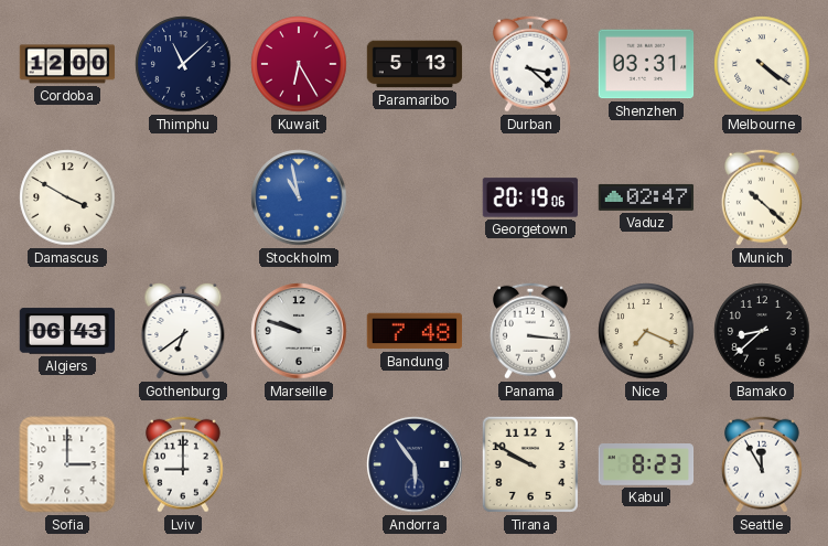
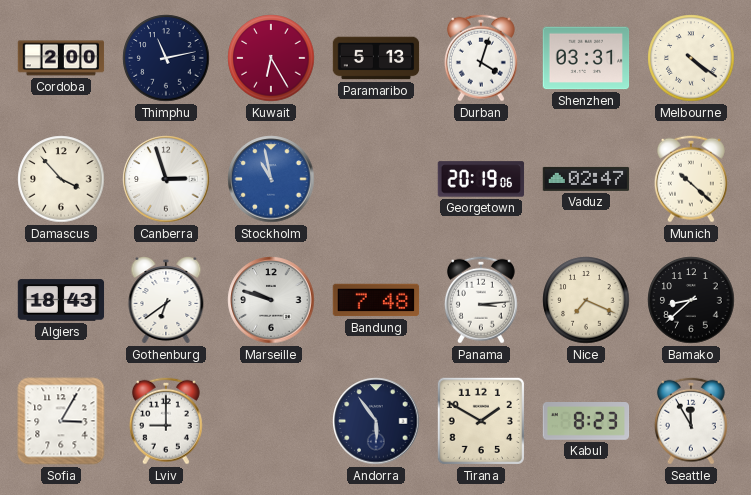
Cordoba: 12:00 -> 2:00
Thimphu: 11:08 -> 11:13
Durban: 3:22 -> 4:03
Damascus: 3:50 -> 3:53
Canberra: none -> 2:57
Algiers: 06:43 -> 18:43
Panama: 3:16 -> 3:14
Sofia: 3:00 -> 3:05
Tirana: 9:50 -> 1:50
